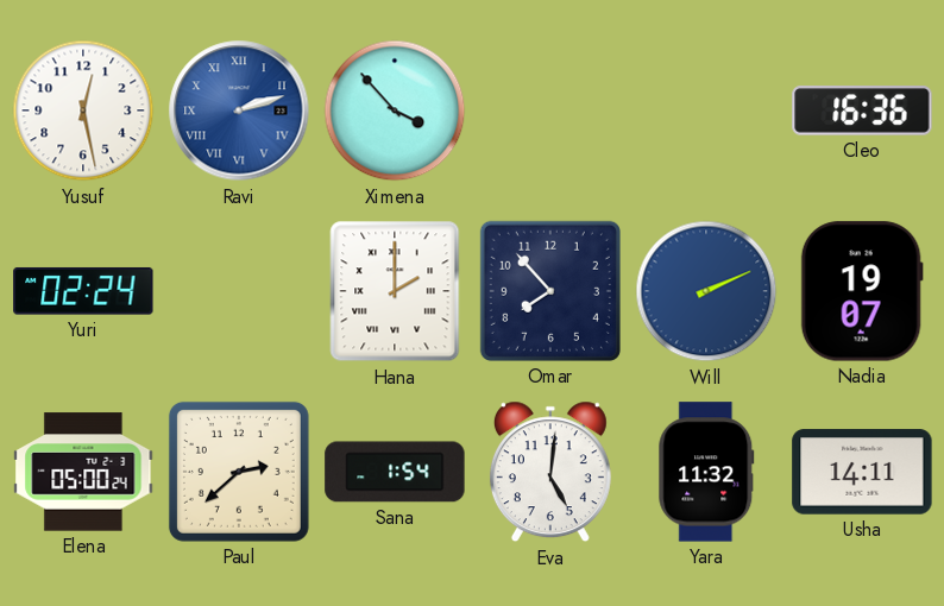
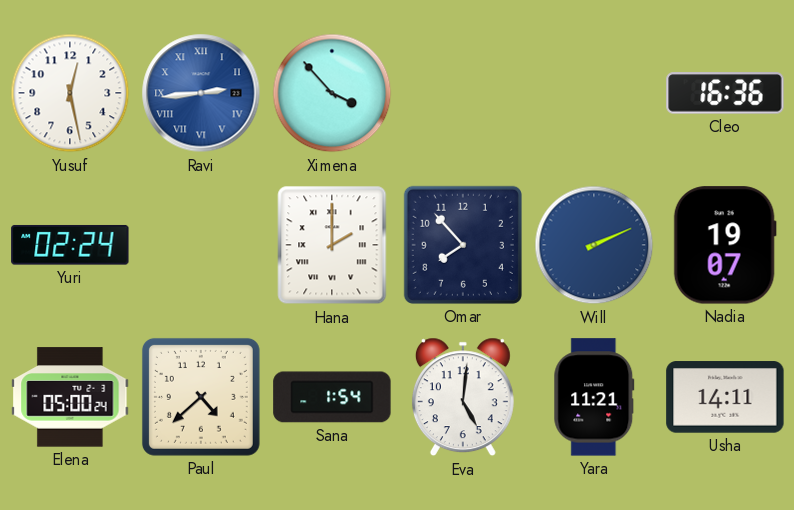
Ravi: 2:12 -> 2:44
Paul: 2:38 -> 4:38
Yara: 11:32 -> 11:21
